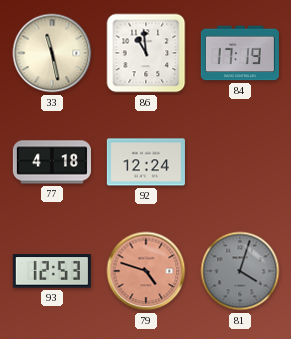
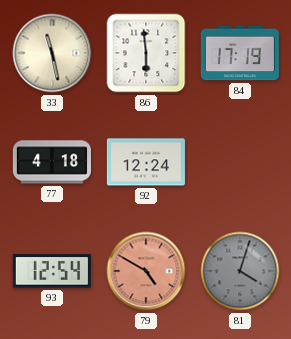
86: 10:59 -> 5:59
93: 12:53 -> 12:54
79: 4:48 -> 4:50
